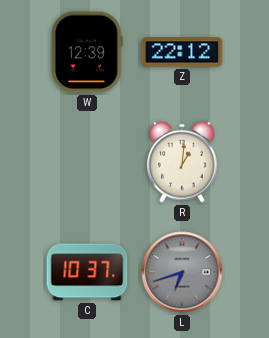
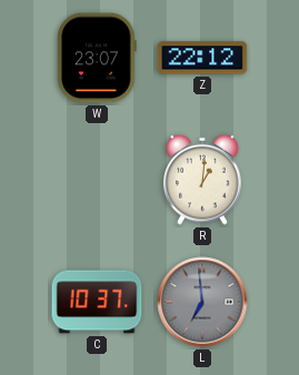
W: 12:39 -> 23:07
L: 6:42 -> 6:59
